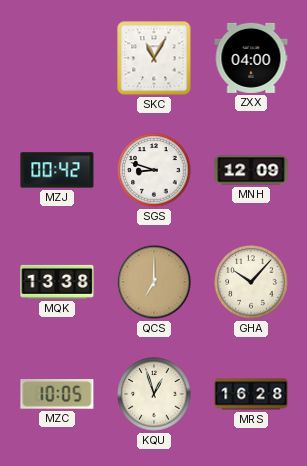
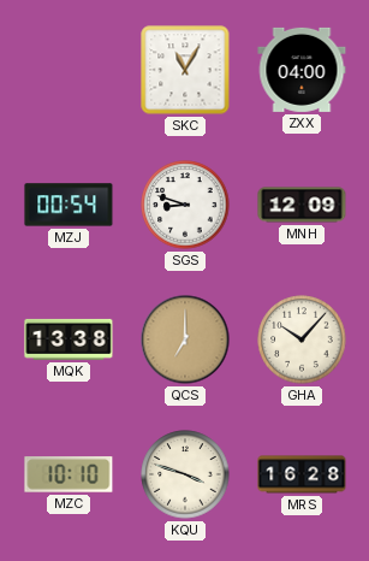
MZJ: 00:42 -> 00:54
MZC: 10:05 -> 10:10
KQU: 12:57 -> 3:48
